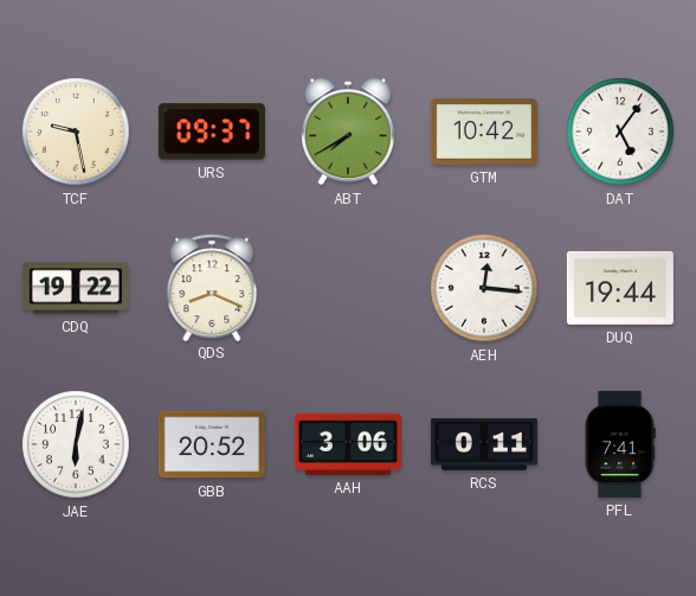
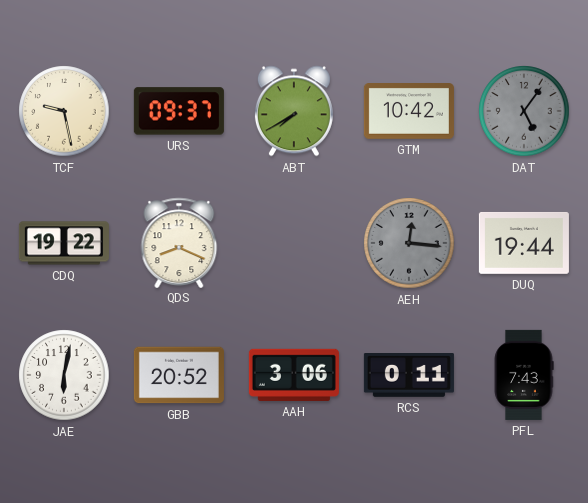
DAT dial: white -> grey
AEH dial: white -> grey
PFL: 7:41 -> 7:43
